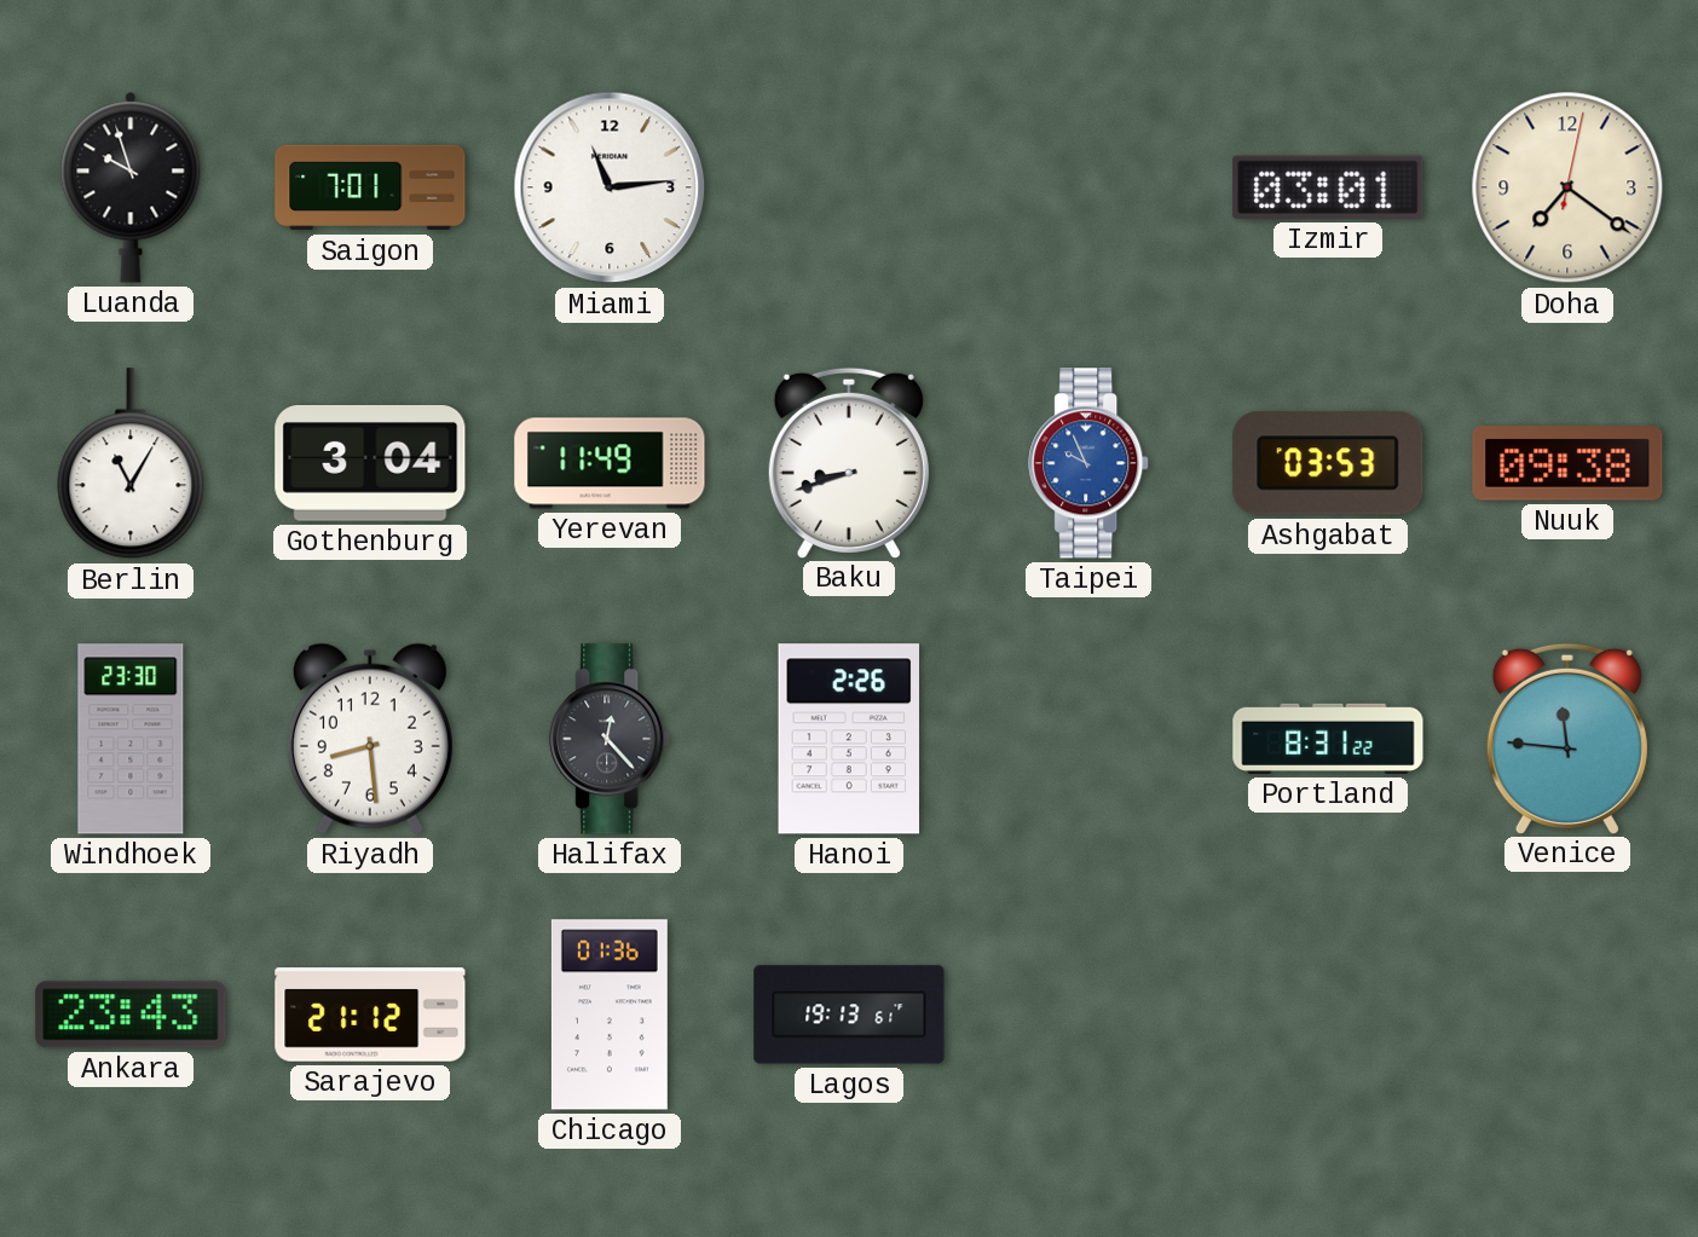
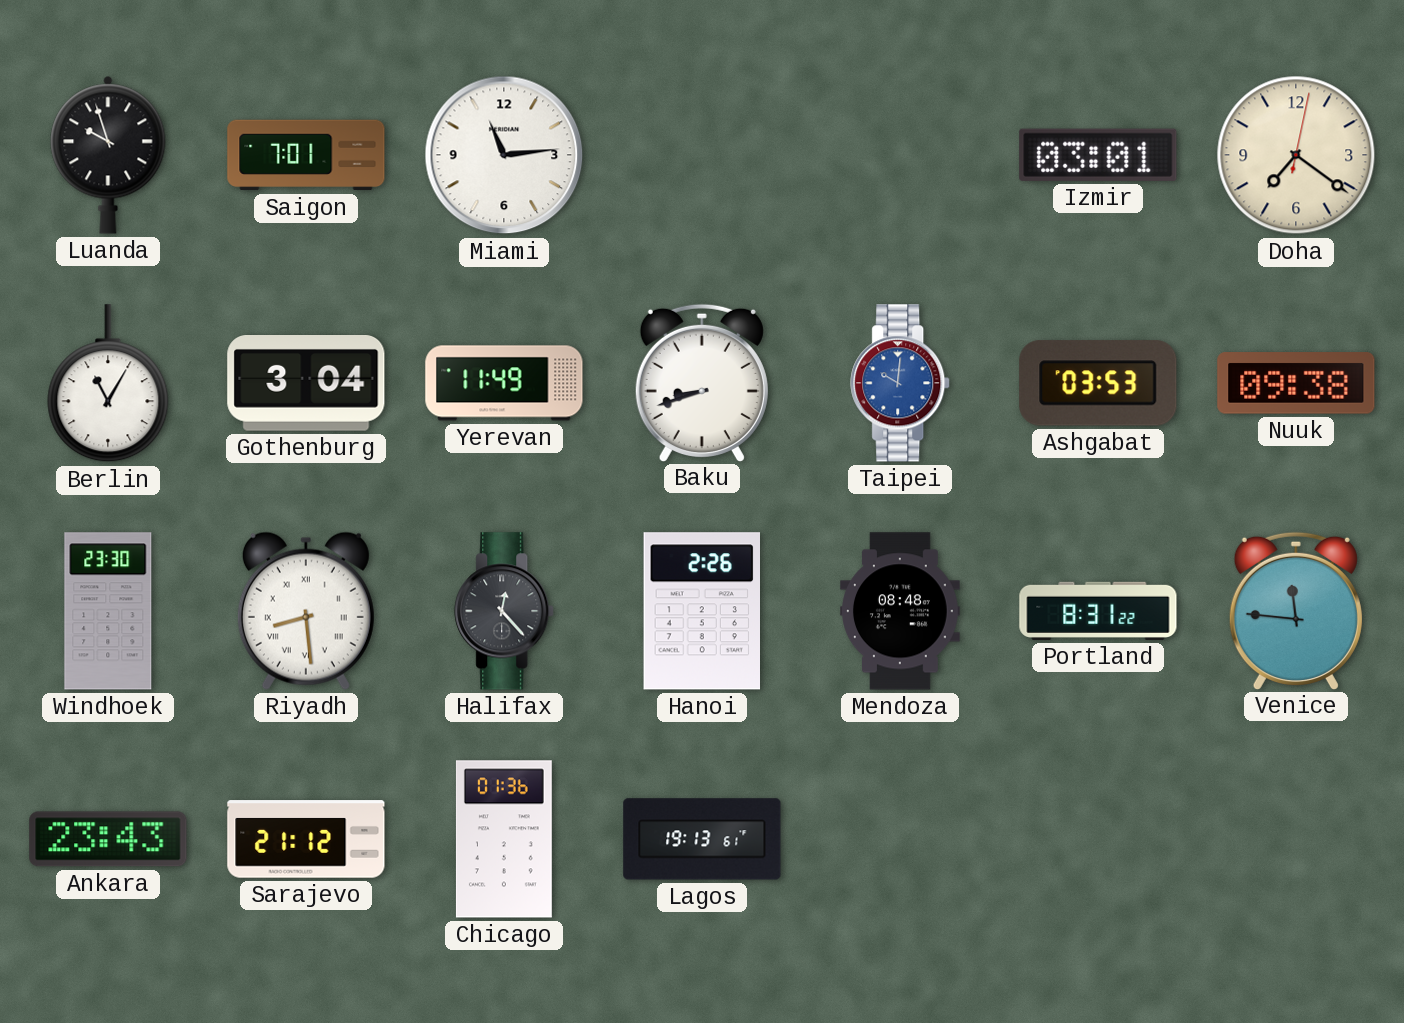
Taipei: 9:56 -> 10:01
Riyadh numerals: Arabic -> Roman
Mendoza: none -> 08:48
